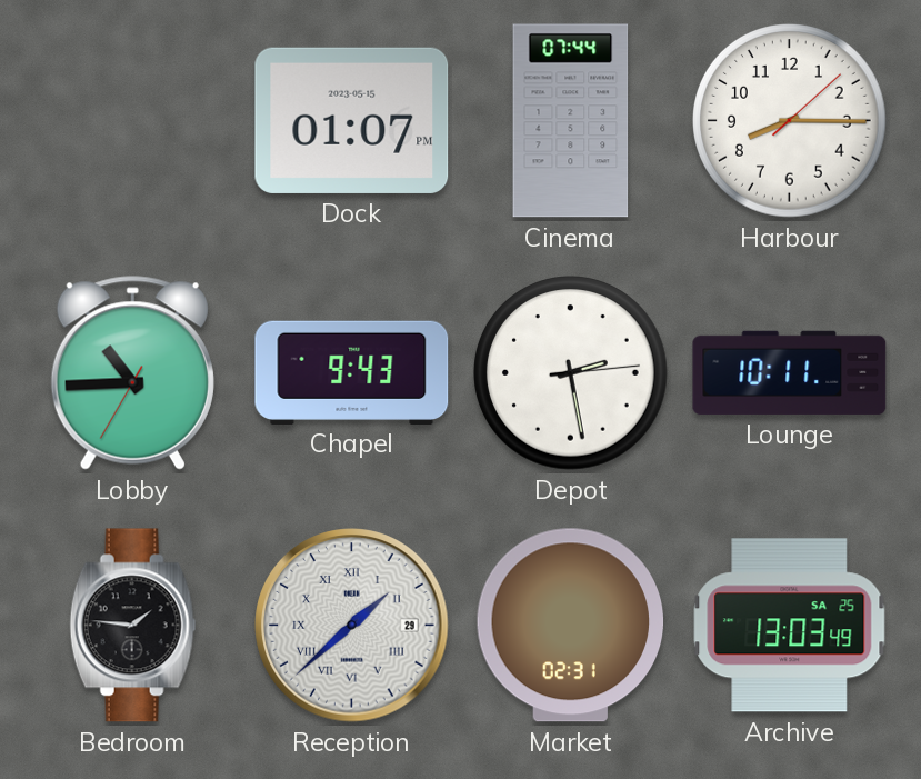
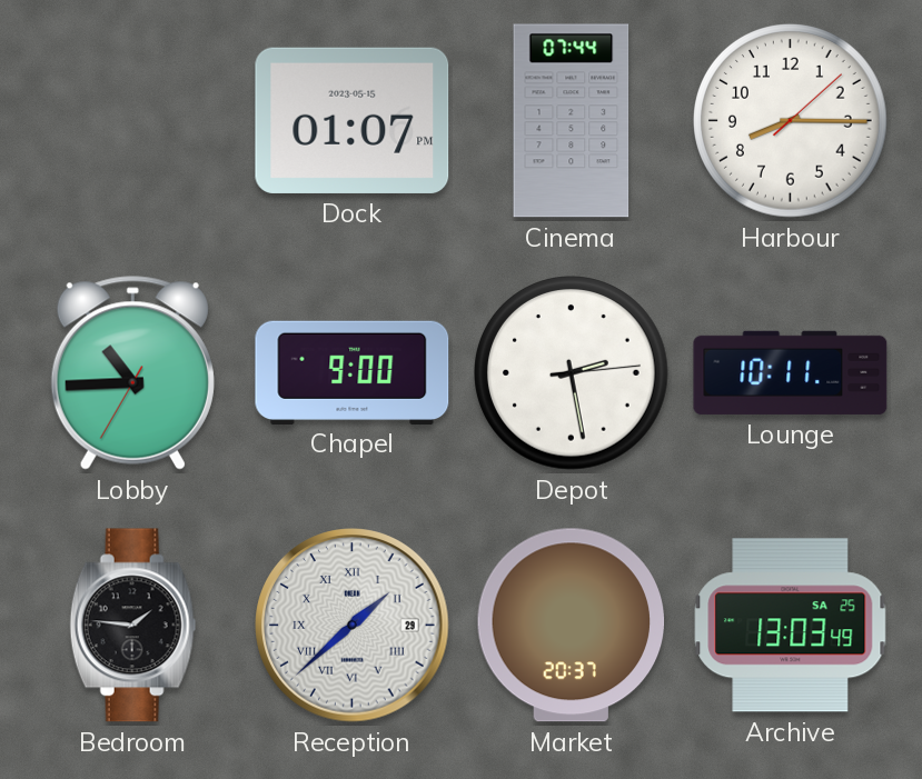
Chapel: 9:43 -> 9:00
Market: 02:31 -> 20:37
